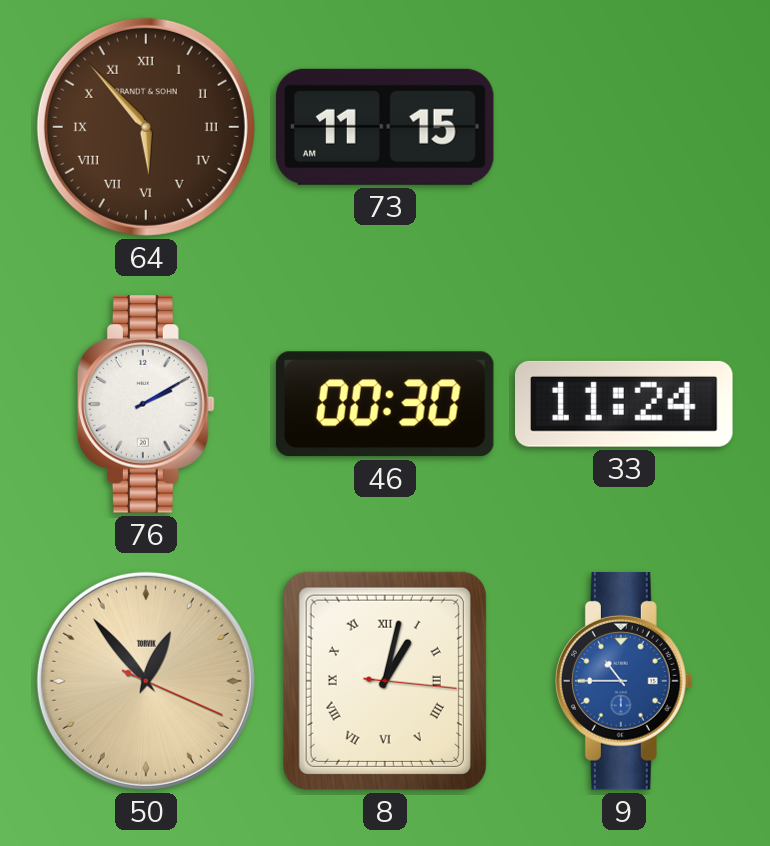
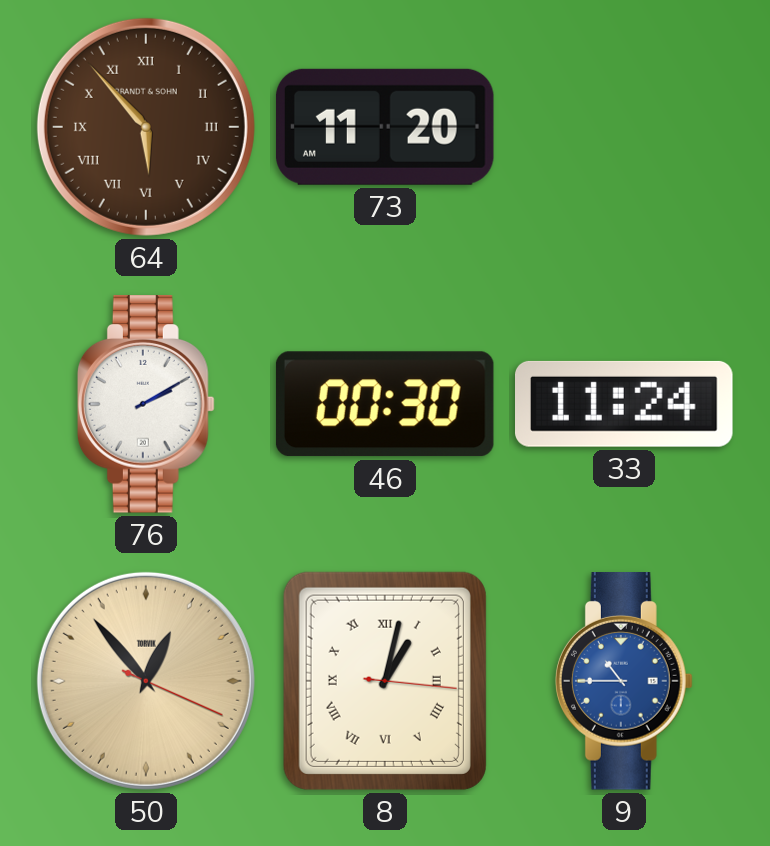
73: 11:15 -> 11:20
